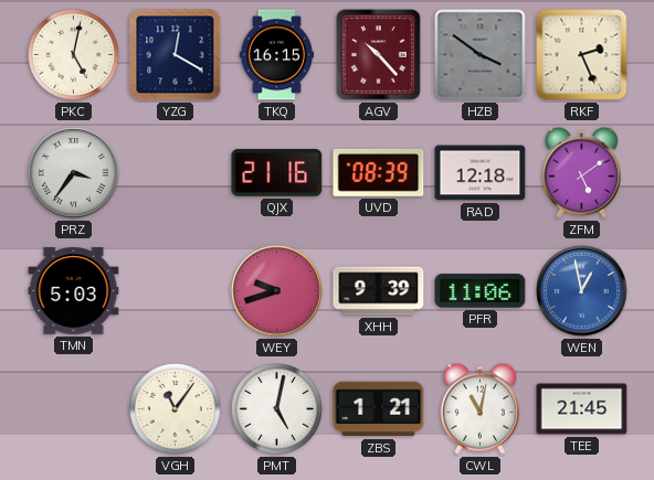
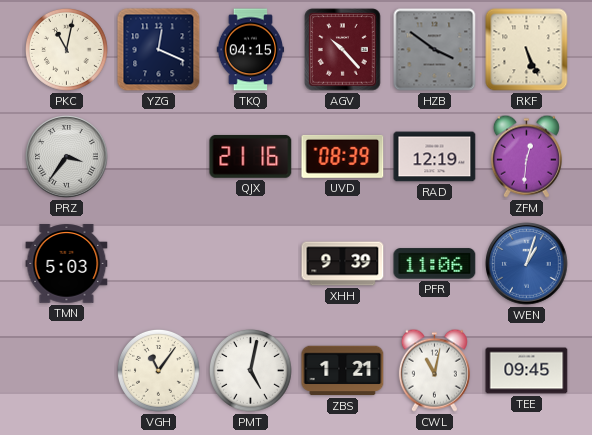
PKC: 5:02 -> 11:02
YZG: 12:20 -> 12:19
TKQ: 16:15 -> 04:15
RKF: 2:26 -> 5:26
RAD: 12:18 -> 12:19
ZFM: 5:09 -> 12:31
WEY: 9:42 -> none
WEN: 12:58 -> 1:03
TEE: 21:45 -> 09:45
